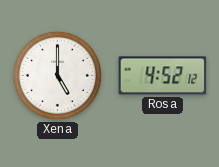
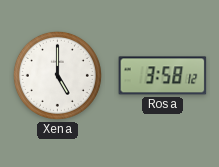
Rosa: 4:52 -> 3:58
